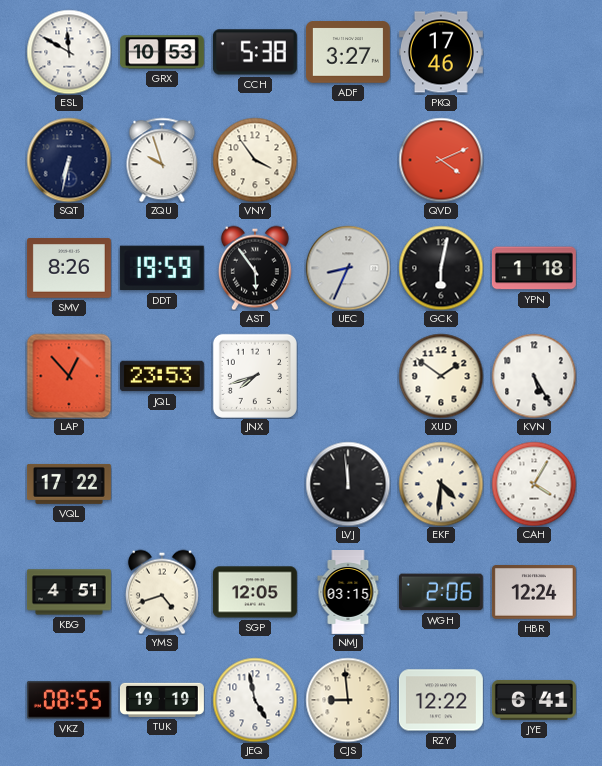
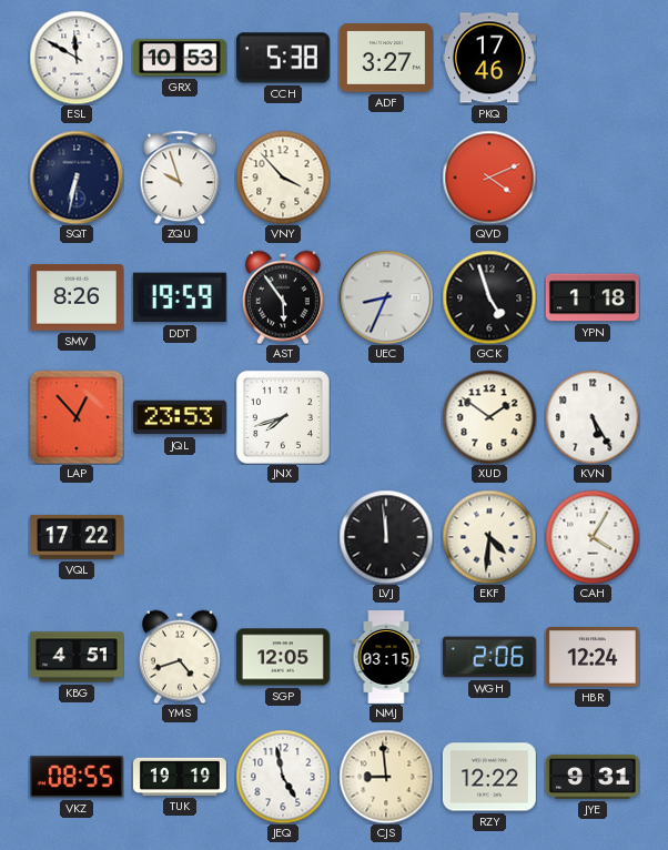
VNY: 3:54 -> 3:53
GCK: 6:02 -> 4:57
JYE: 6:41 -> 9:31
